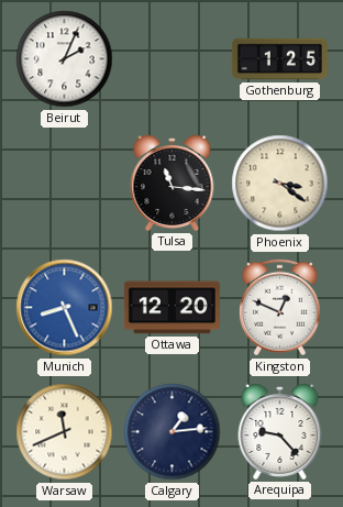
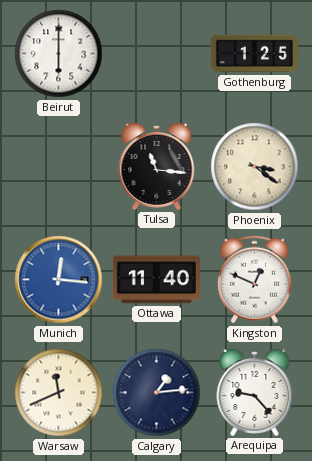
Beirut: 2:04 -> 6:00
Munich: 8:26 -> 12:16
Ottawa: 12:20 -> 11:40
